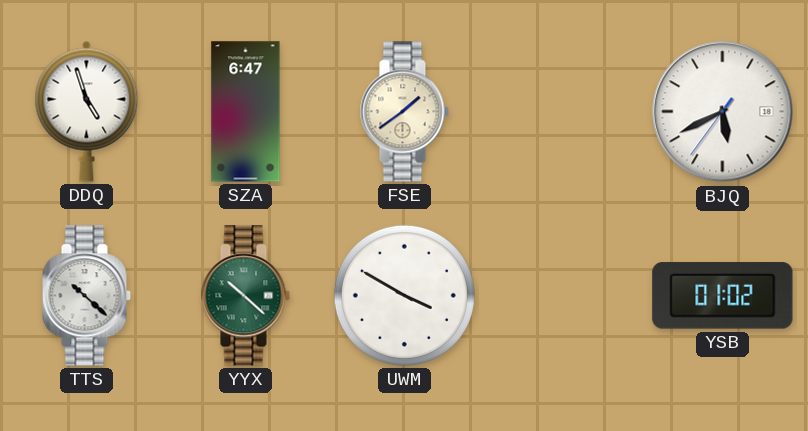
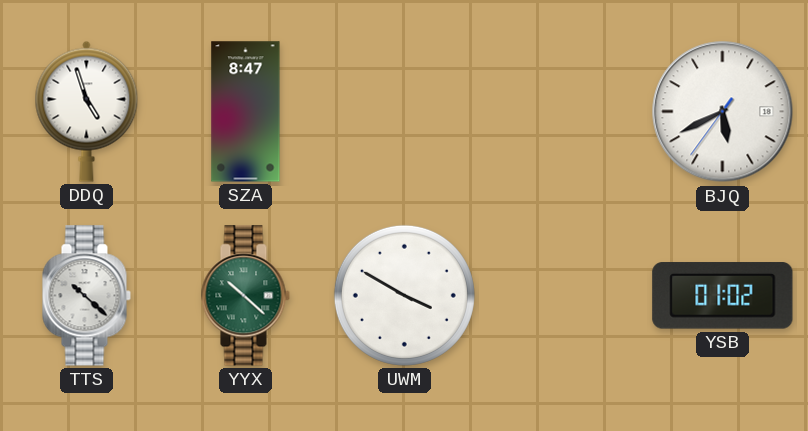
SZA: 6:47 -> 8:47
FSE: 1:39 -> none
